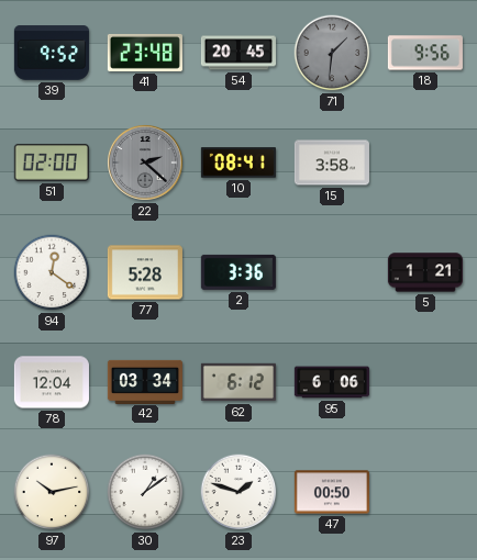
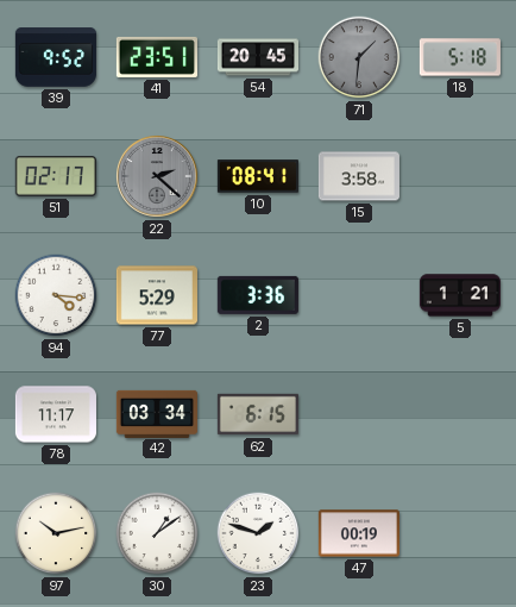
41: 23:48 -> 23:51
18: 9:56 -> 5:18
51: 02:00 -> 02:17
94: 12:21 -> 4:16
77: 5:28 -> 5:29
78: 12:04 -> 11:17
62: 6:12 -> 6:15
95: 6:06 -> none
47: 00:50 -> 00:19
